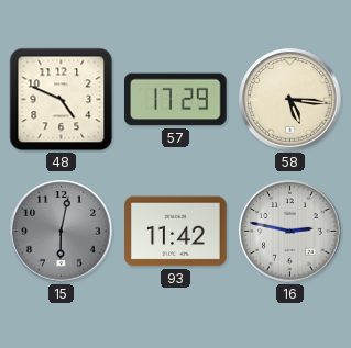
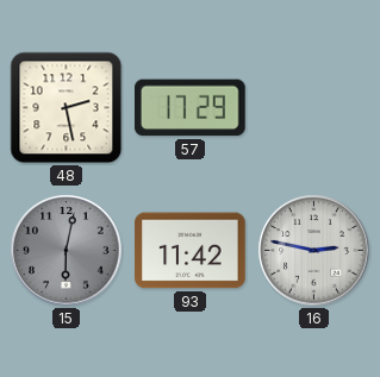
48: 4:49 -> 2:28
58: 5:16 -> none
